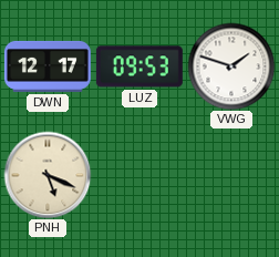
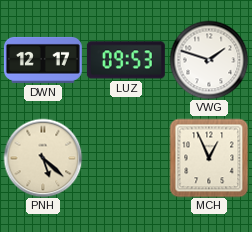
PNH: 5:19 -> 5:22
MCH: none -> 12:56
